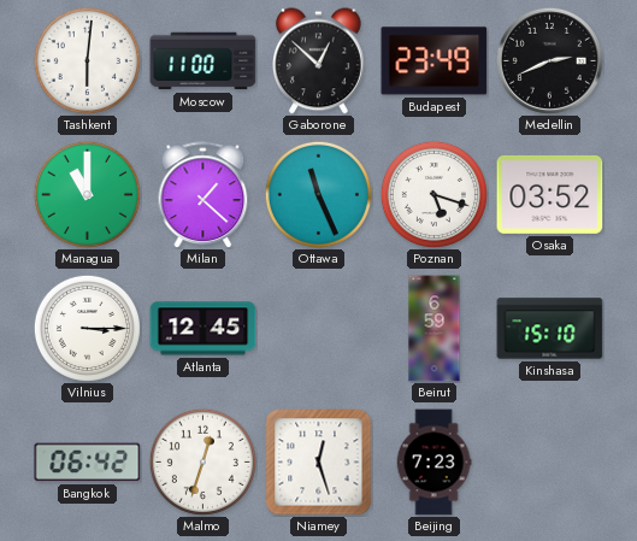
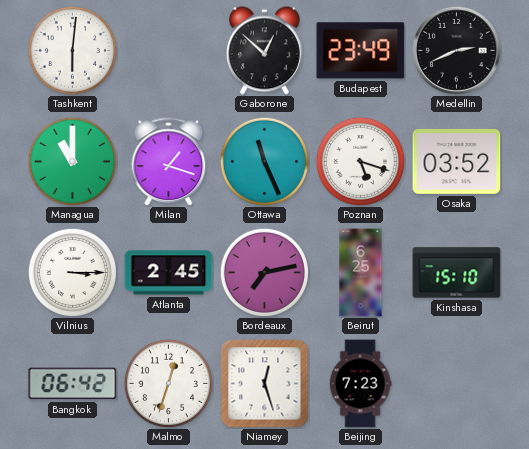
Moscow: 11:00 -> none
Milan: 1:22 -> 1:18
Atlanta: 12:45 -> 2:45
Bordeaux: none -> 7:13
Beirut: 6:59 -> 6:25
